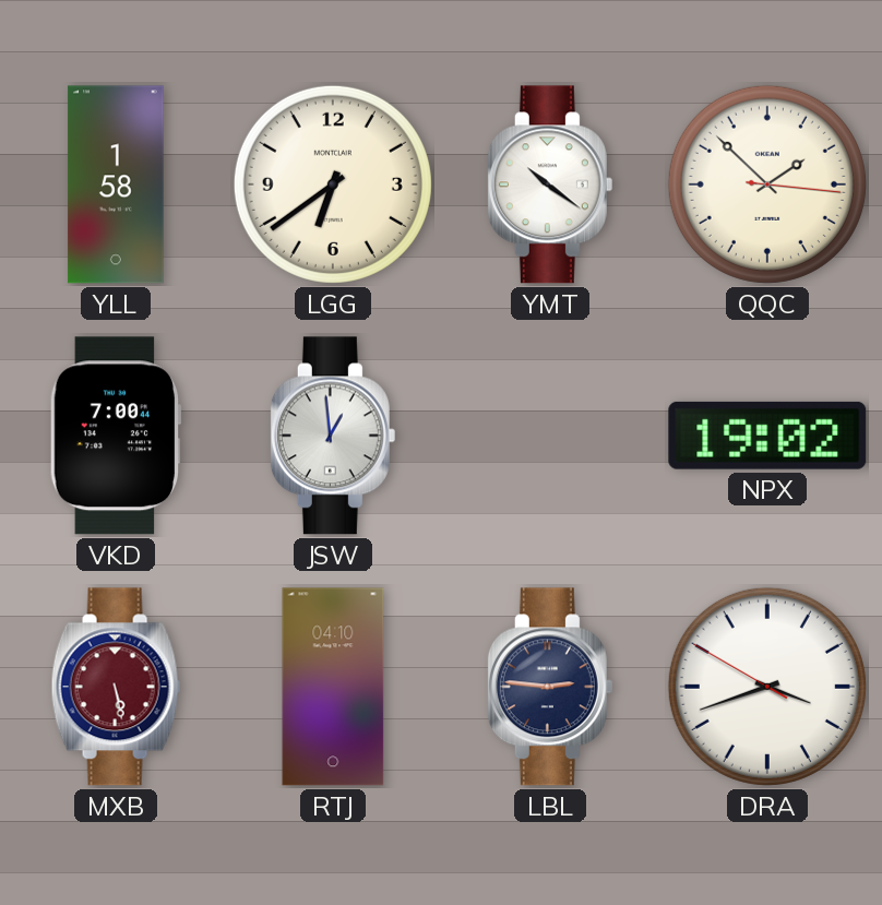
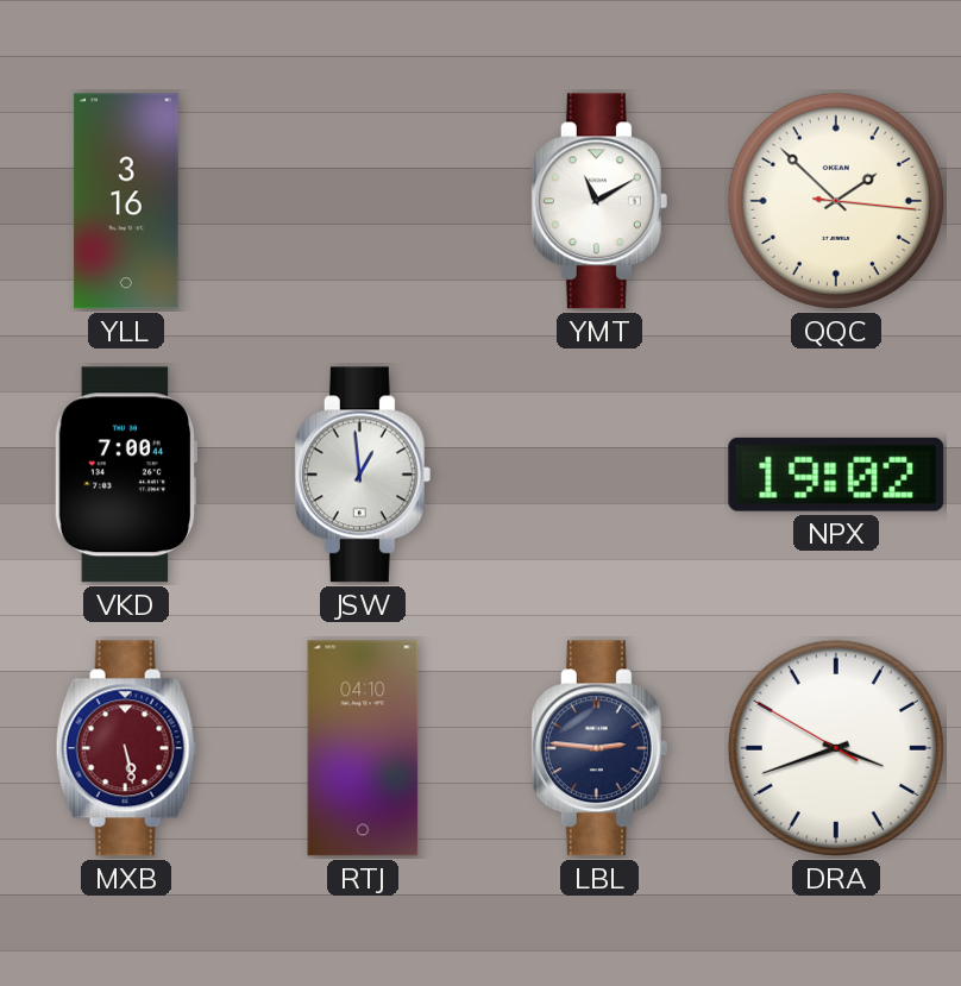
YLL: 1:58 -> 3:16
LGG: 6:39 -> none
YMT: 10:21 -> 11:10
